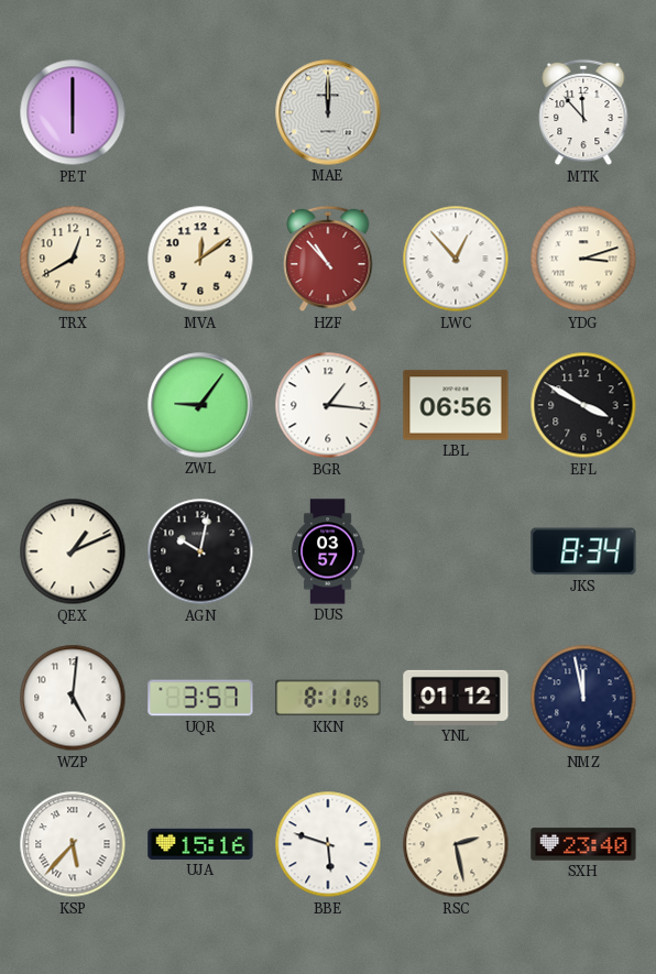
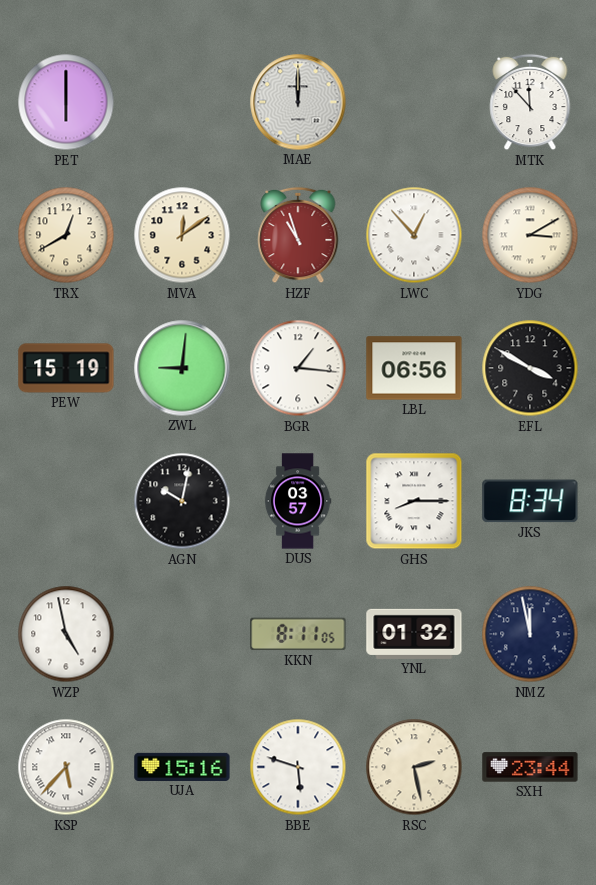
HZF: 10:53 -> 10:57
YDG: 3:12 -> 3:10
PEW: none -> 15:19
ZWL: 9:06 -> 9:01
QEX: 1:11 -> none
GHS: none -> 8:15
WZP: 5:01 -> 4:58
UQR: 3:57 -> none
YNL: 01:12 -> 01:32
SXH: 23:40 -> 23:44
